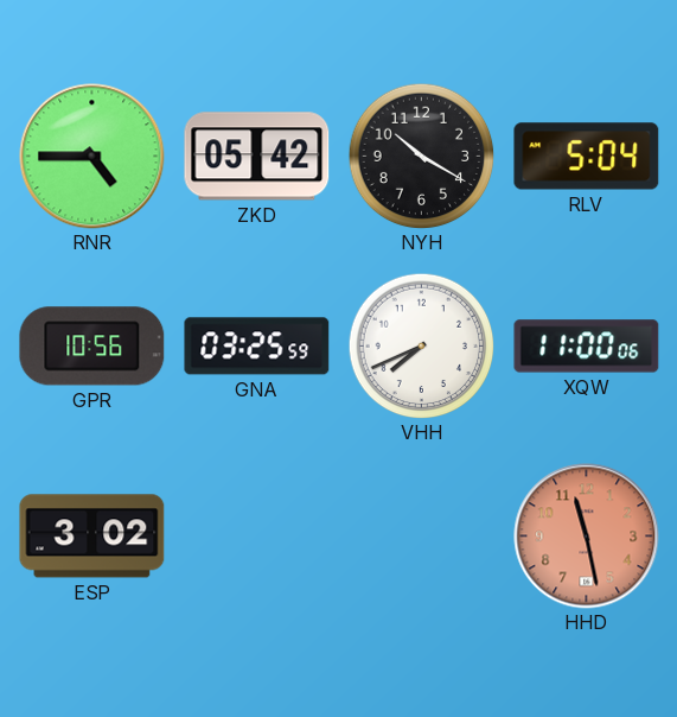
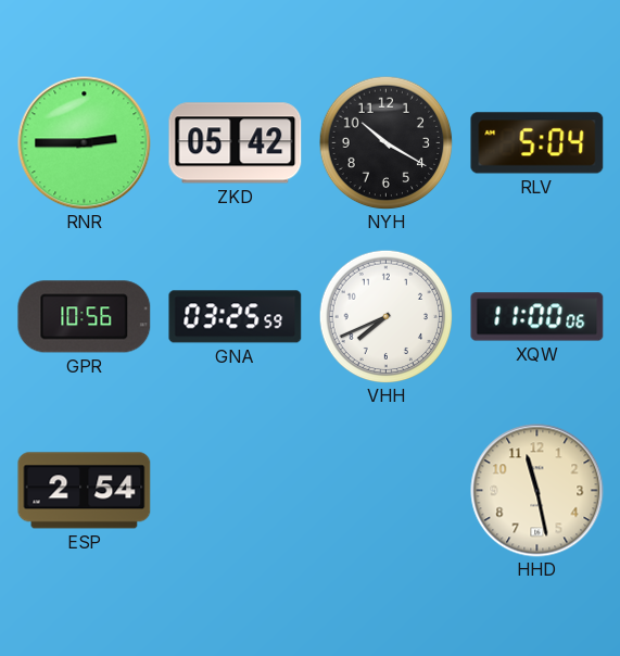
RNR: 4:45 -> 2:45
ESP: 3:02 -> 2:54
HHD dial: salmon -> cream
